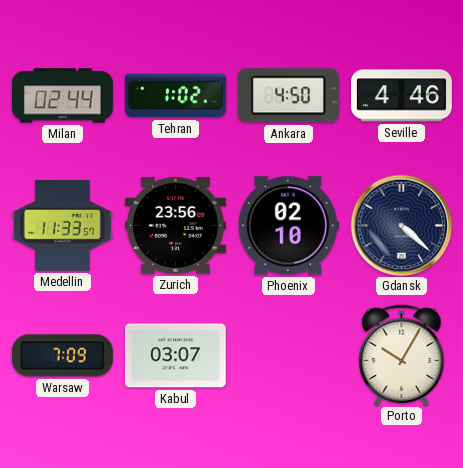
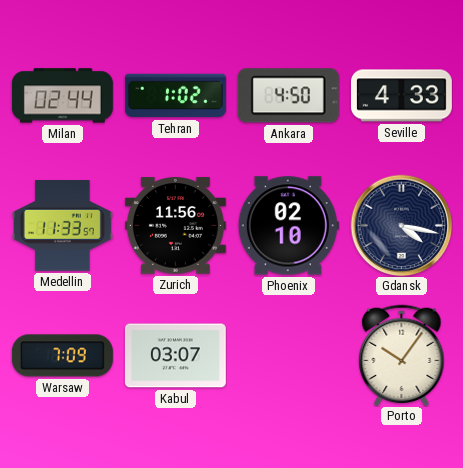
Seville: 4:46 -> 4:33
Zurich: 23:56 -> 11:56
Gdansk: 4:22 -> 4:17
Porto: 10:05 -> 10:06
